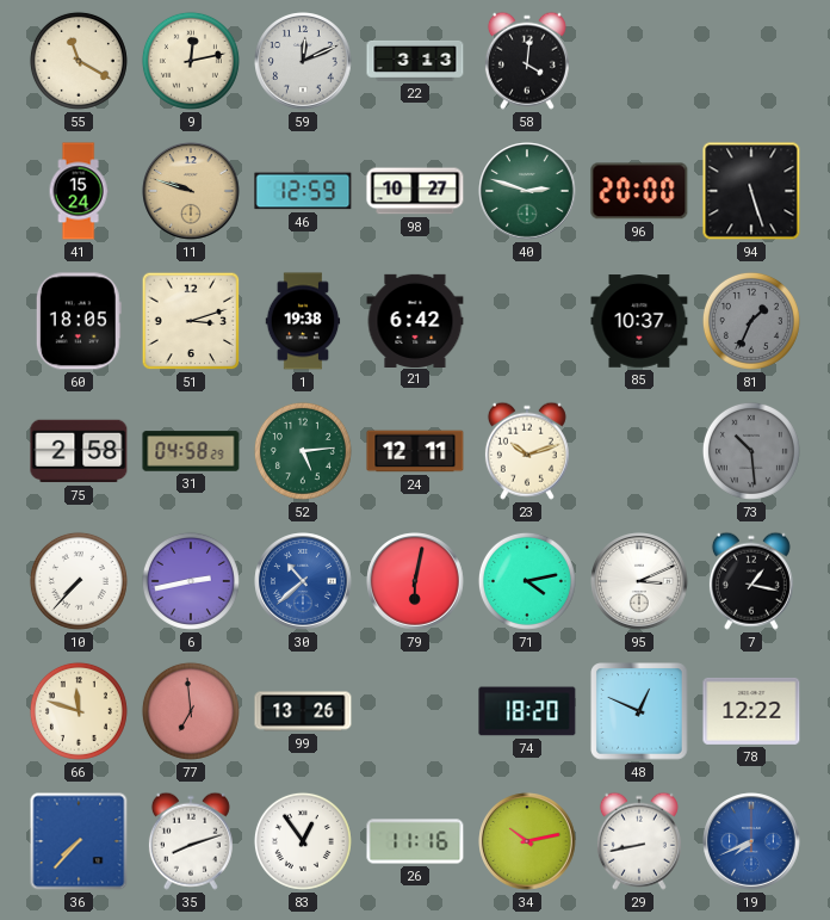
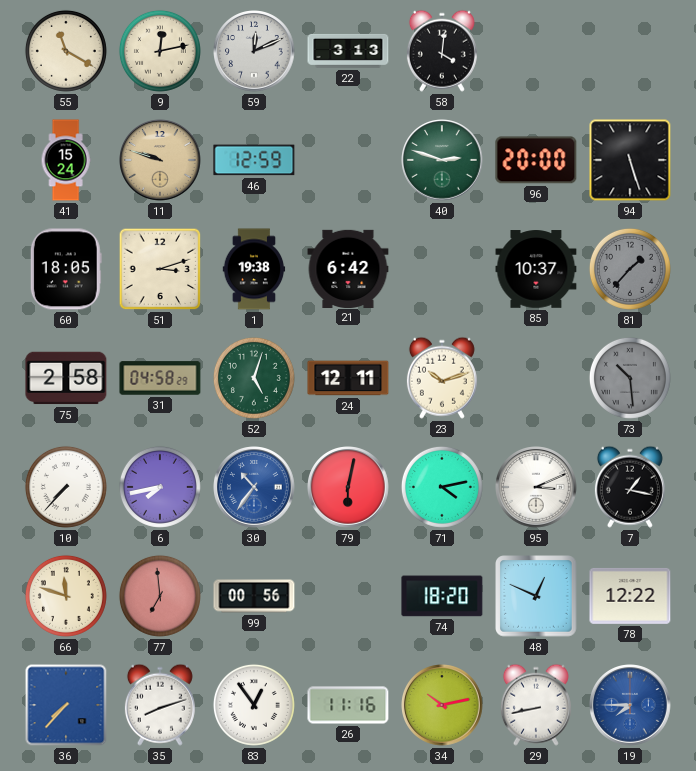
98: 10:27 -> none
81: 1:34 -> 1:37
52: 5:14 -> 5:03
6: 2:43 -> 7:43
30: 10:38 -> 10:36
99: 13:26 -> 00:56
19: 7:41 -> 7:45
